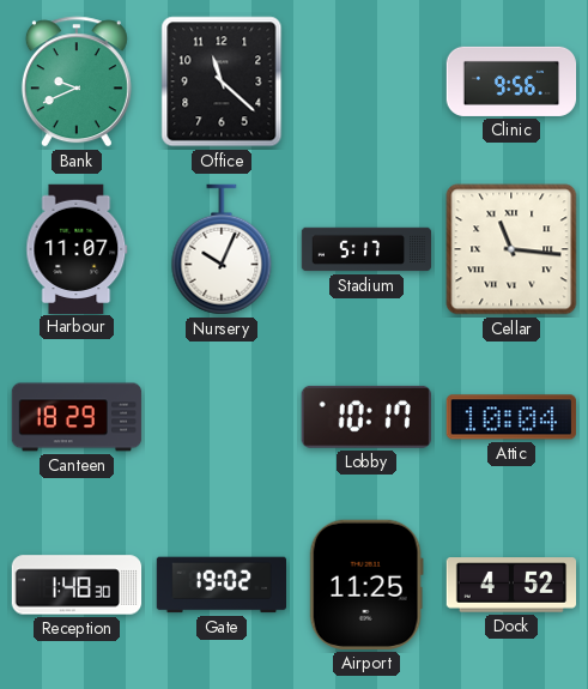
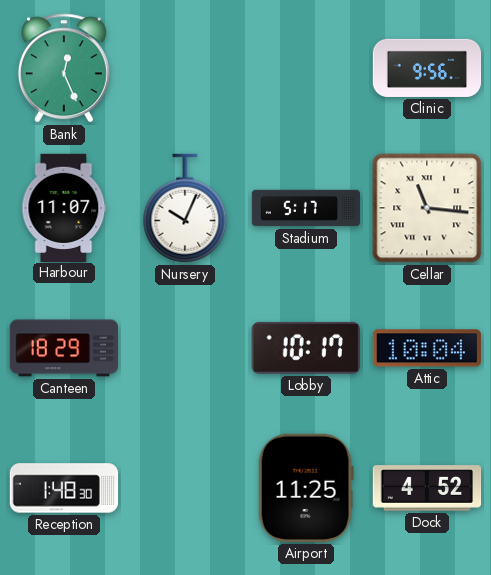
Bank: 9:41 -> 12:26
Office: 11:22 -> none
Gate: 19:02 -> none
